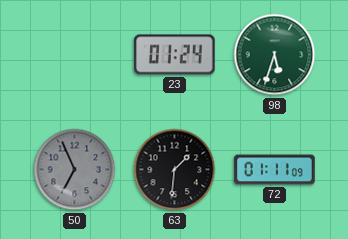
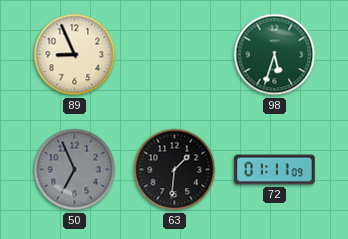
89: none -> 8:56
23: 01:24 -> none
